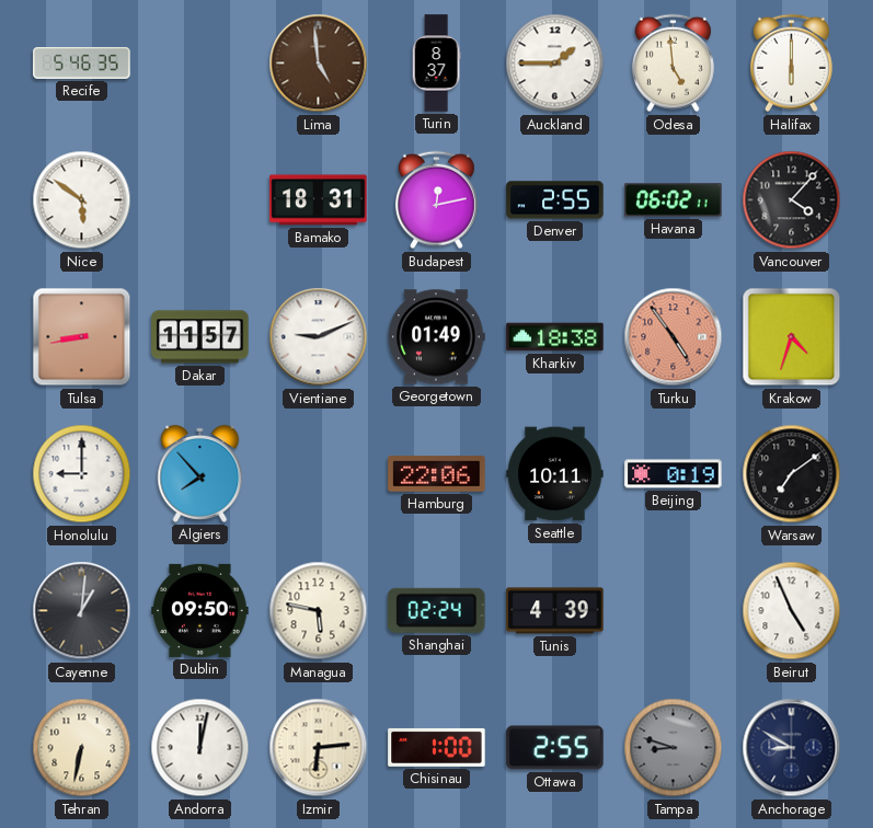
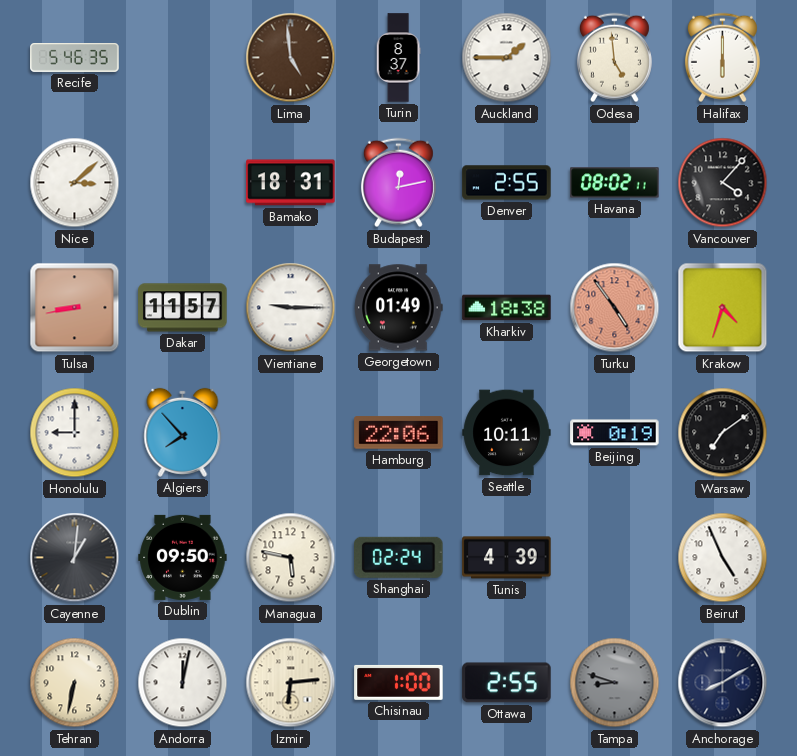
Nice: 5:51 -> 3:08
Havana: 06:02 -> 08:02
Vientiane: 9:11 -> 9:15
Anchorage: 8:50 -> 8:10
